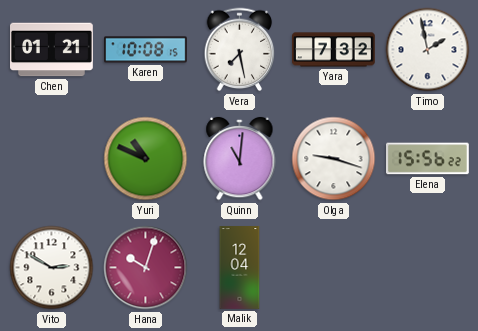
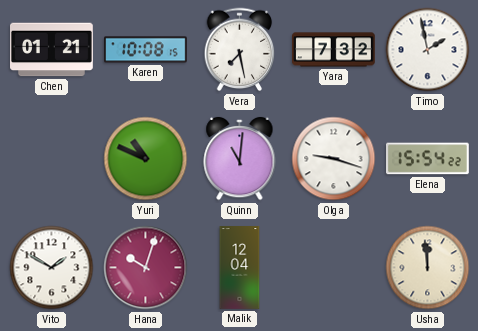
Elena: 15:56 -> 15:54
Vito: 2:50 -> 1:50
Usha: none -> 11:59
